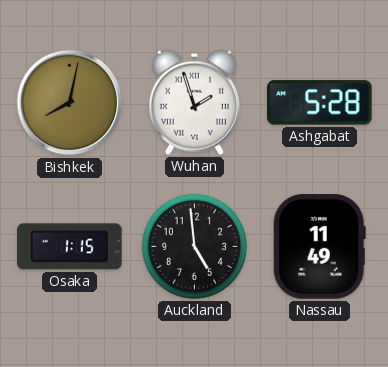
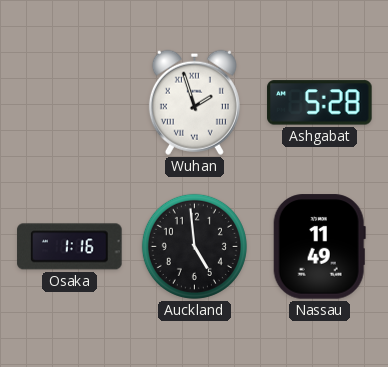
Bishkek: 8:02 -> none
Osaka: 1:15 -> 1:16
